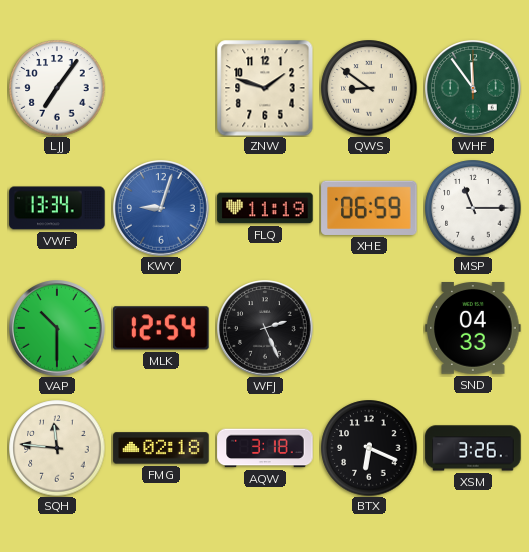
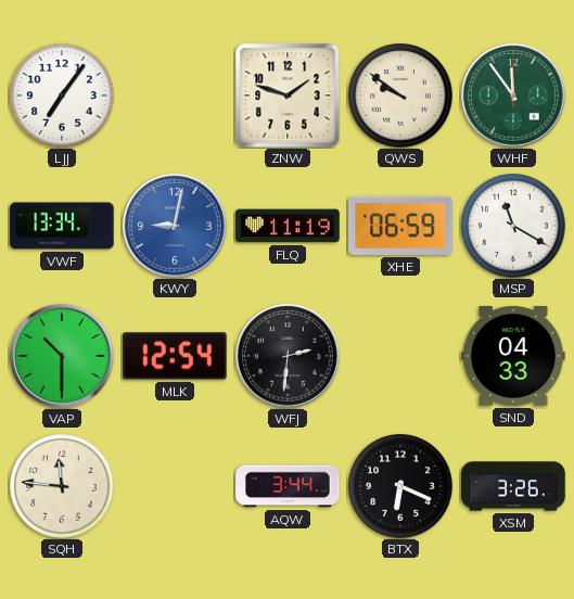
QWS: 8:51 -> 9:51
KWY: 9:03 -> 9:02
MSP: 11:15 -> 11:20
WFJ: 2:26 -> 2:31
FMG: 02:18 -> none
AQW: 3:18 -> 3:44
